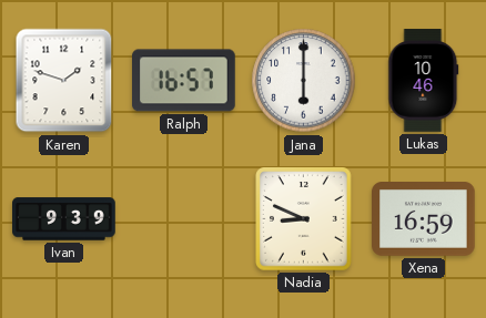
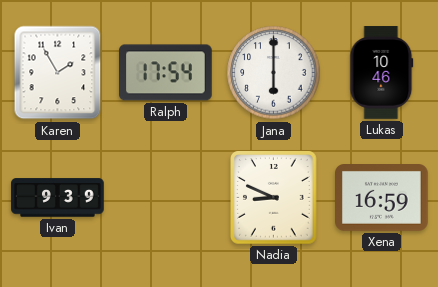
Karen: 1:48 -> 1:55
Ralph: 16:57 -> 17:54
